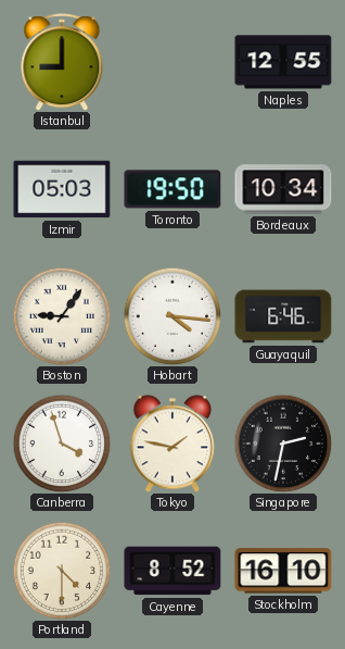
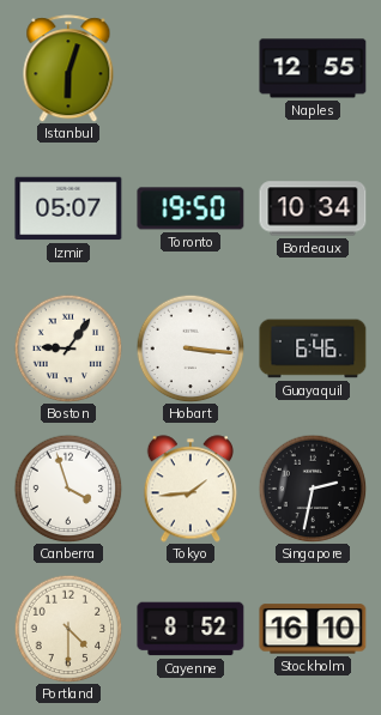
Istanbul: 9:00 -> 6:03
Izmir: 05:03 -> 05:07
Hobart: 4:16 -> 3:16
Tokyo: 1:47 -> 1:44
